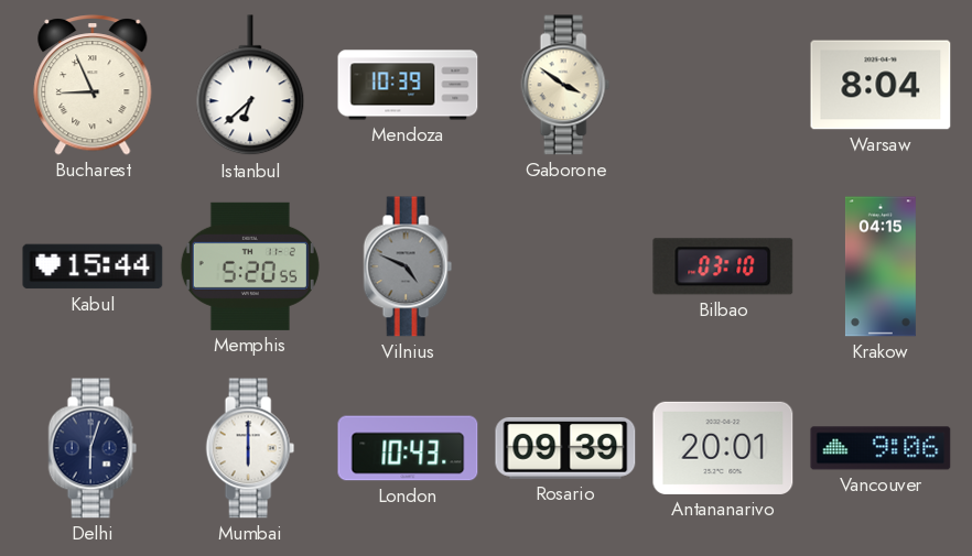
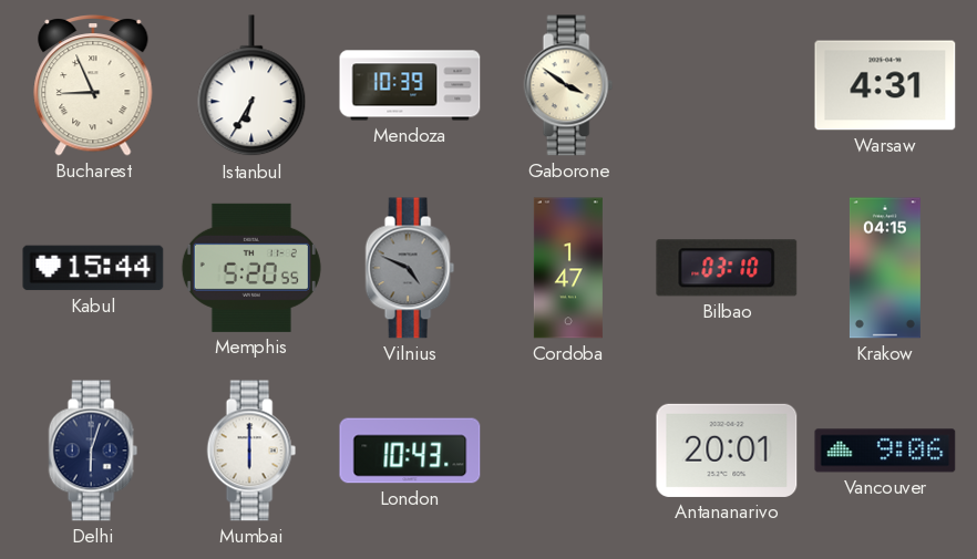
Istanbul: 6:38 -> 6:35
Warsaw: 8:04 -> 4:31
Cordoba: none -> 1:47
Rosario: 09:39 -> none
